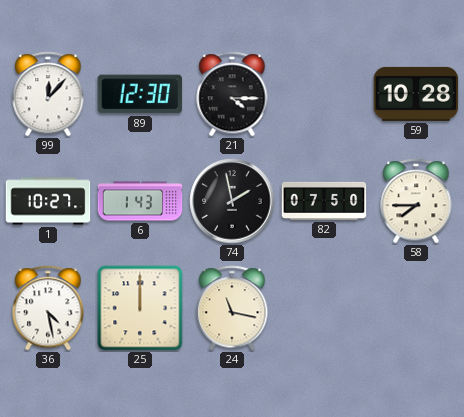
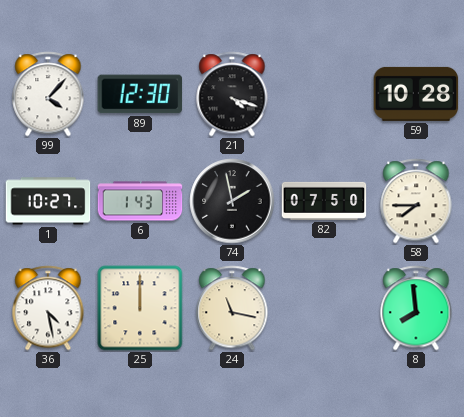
99: 12:07 -> 4:07
21: 4:15 -> 4:18
8: none -> 7:59
